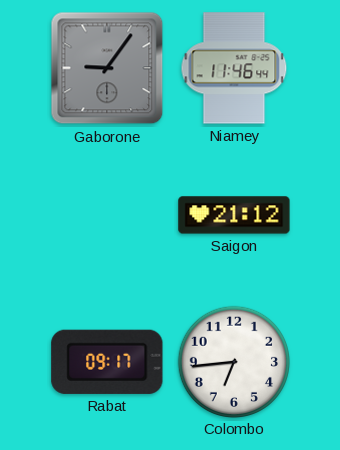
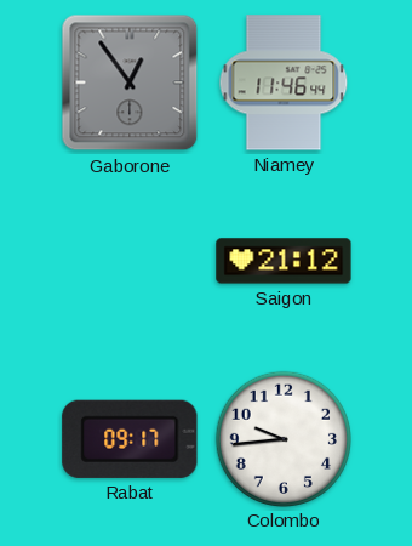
Gaborone: 9:06 -> 12:54
Colombo: 6:44 -> 9:44
